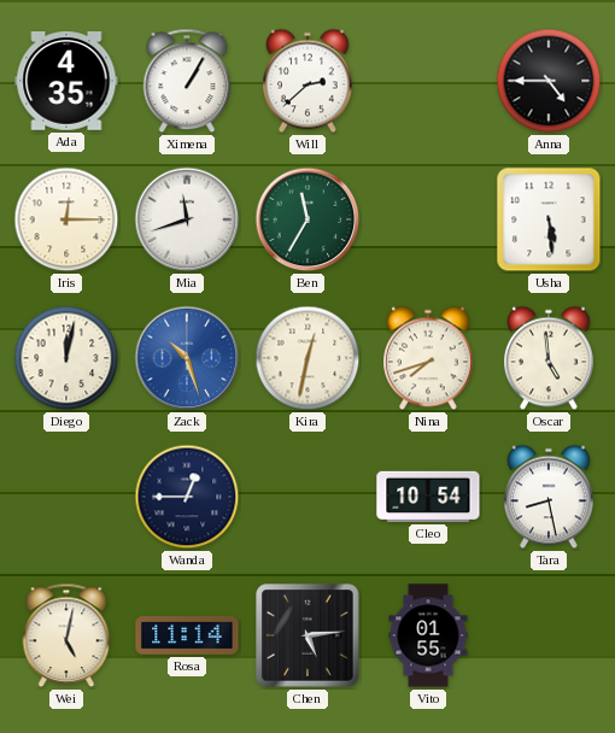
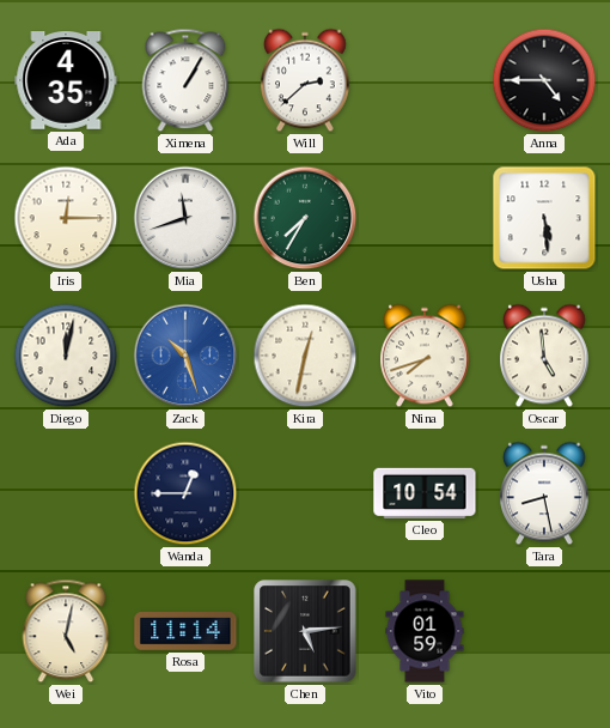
Ben: 11:35 -> 7:35
Vito: 01:55 -> 01:59
